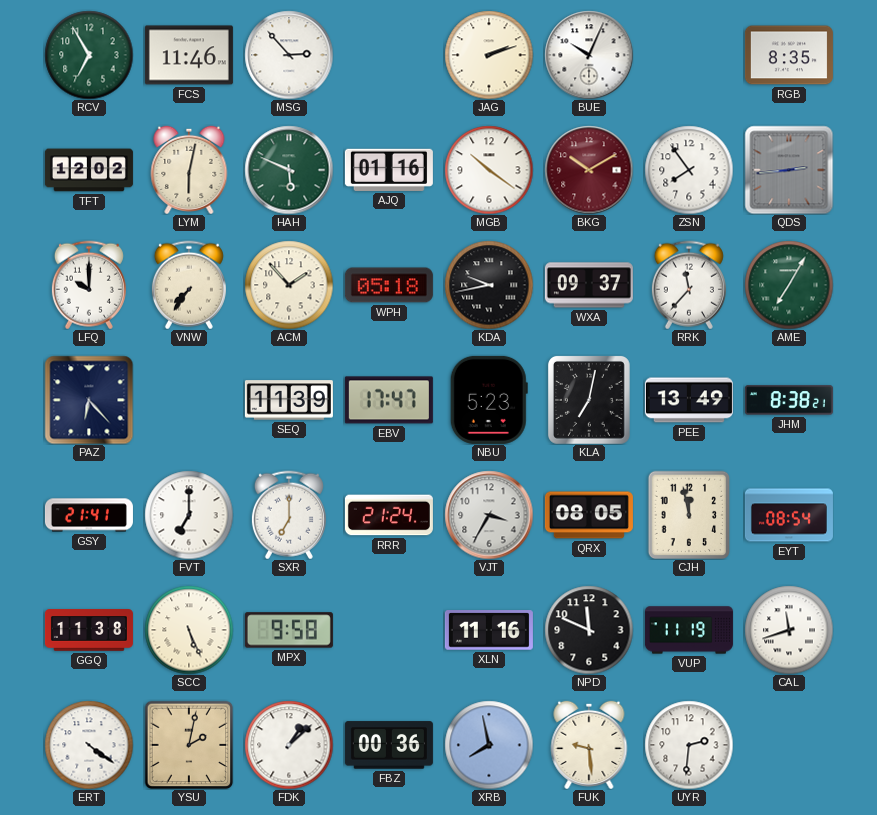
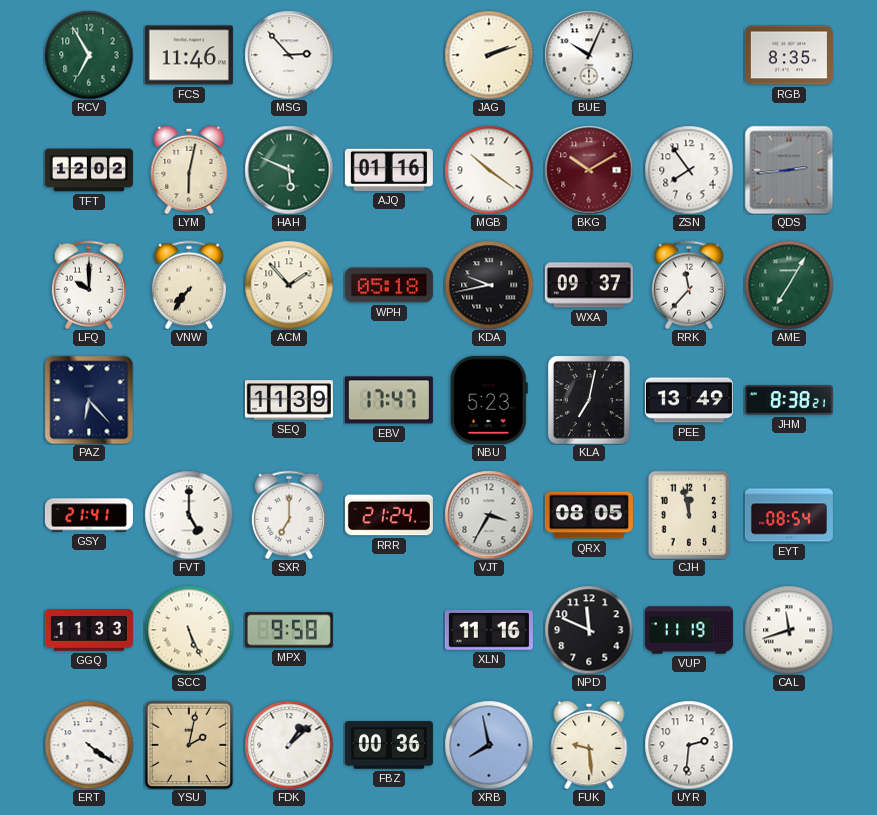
FVT: 7:00 -> 5:00
GGQ: 11:38 -> 11:33
